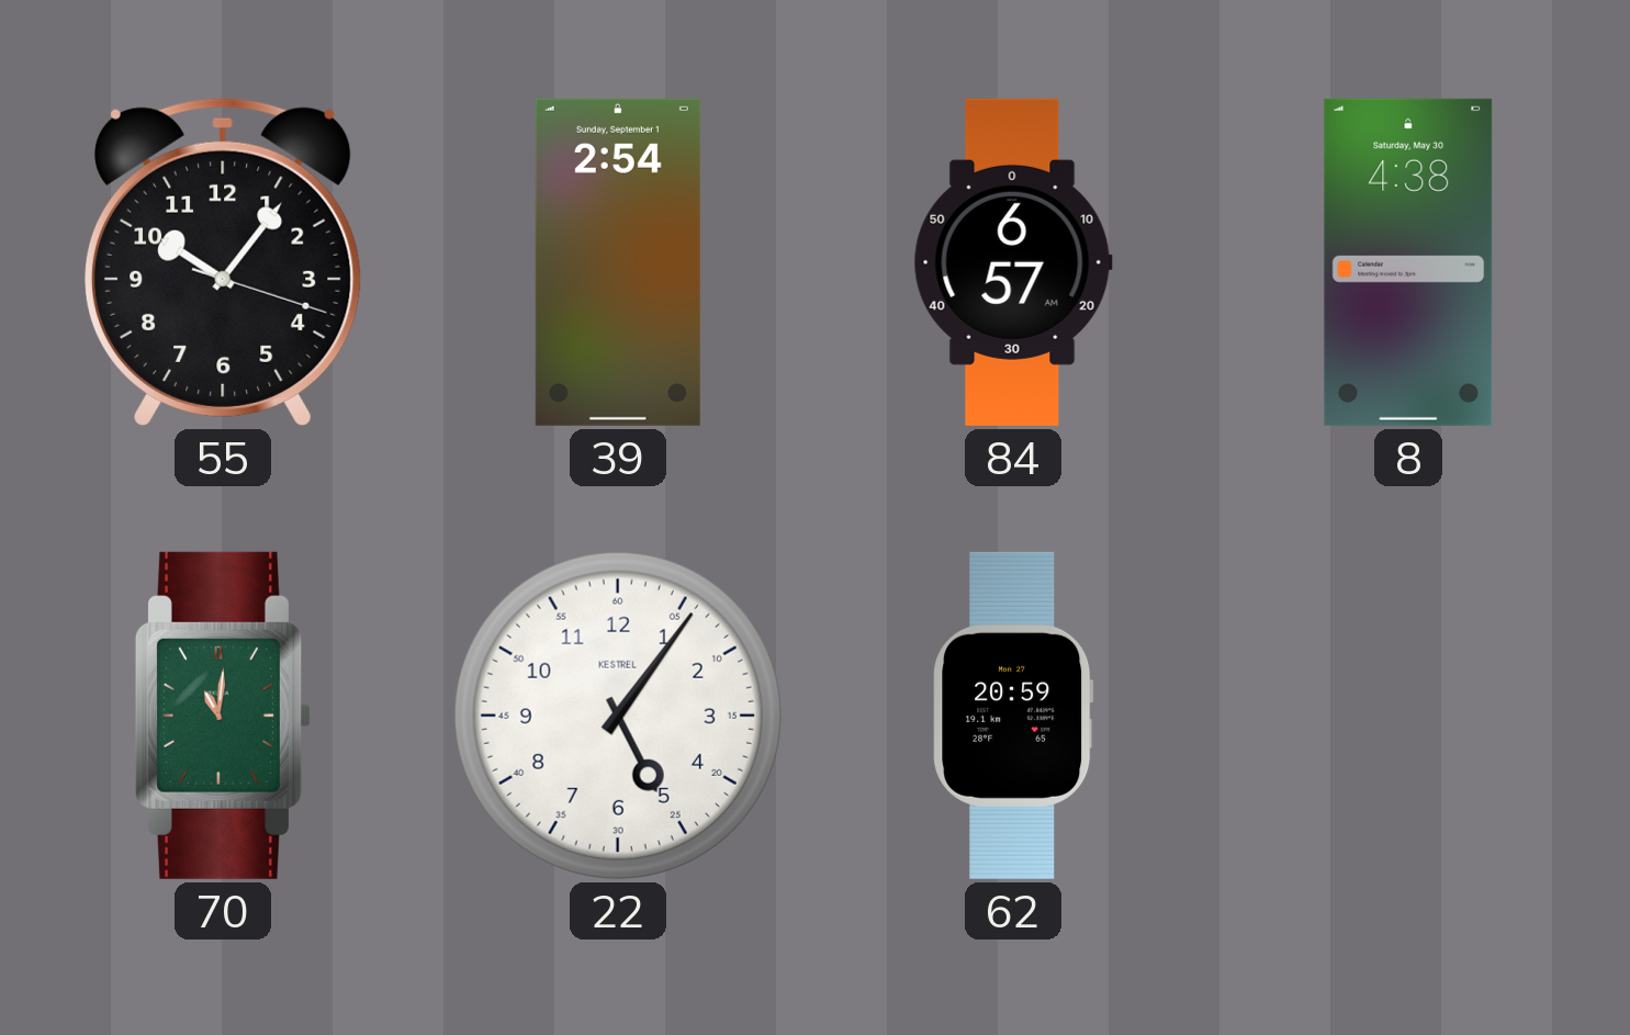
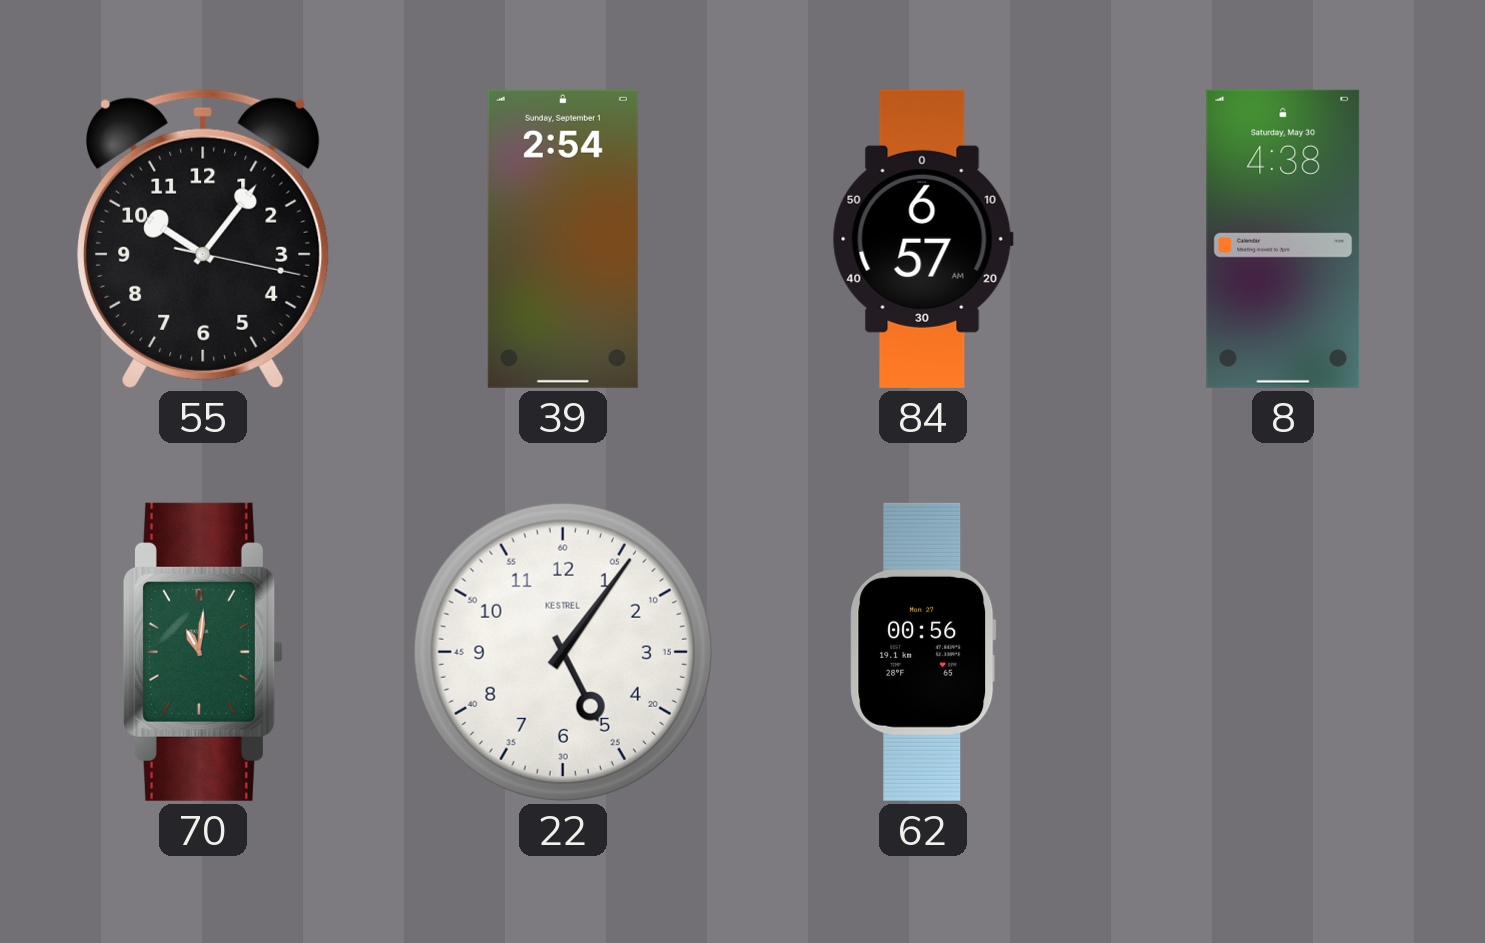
55: 10:06:18 -> 10:06:17
62: 20:59 -> 00:56
